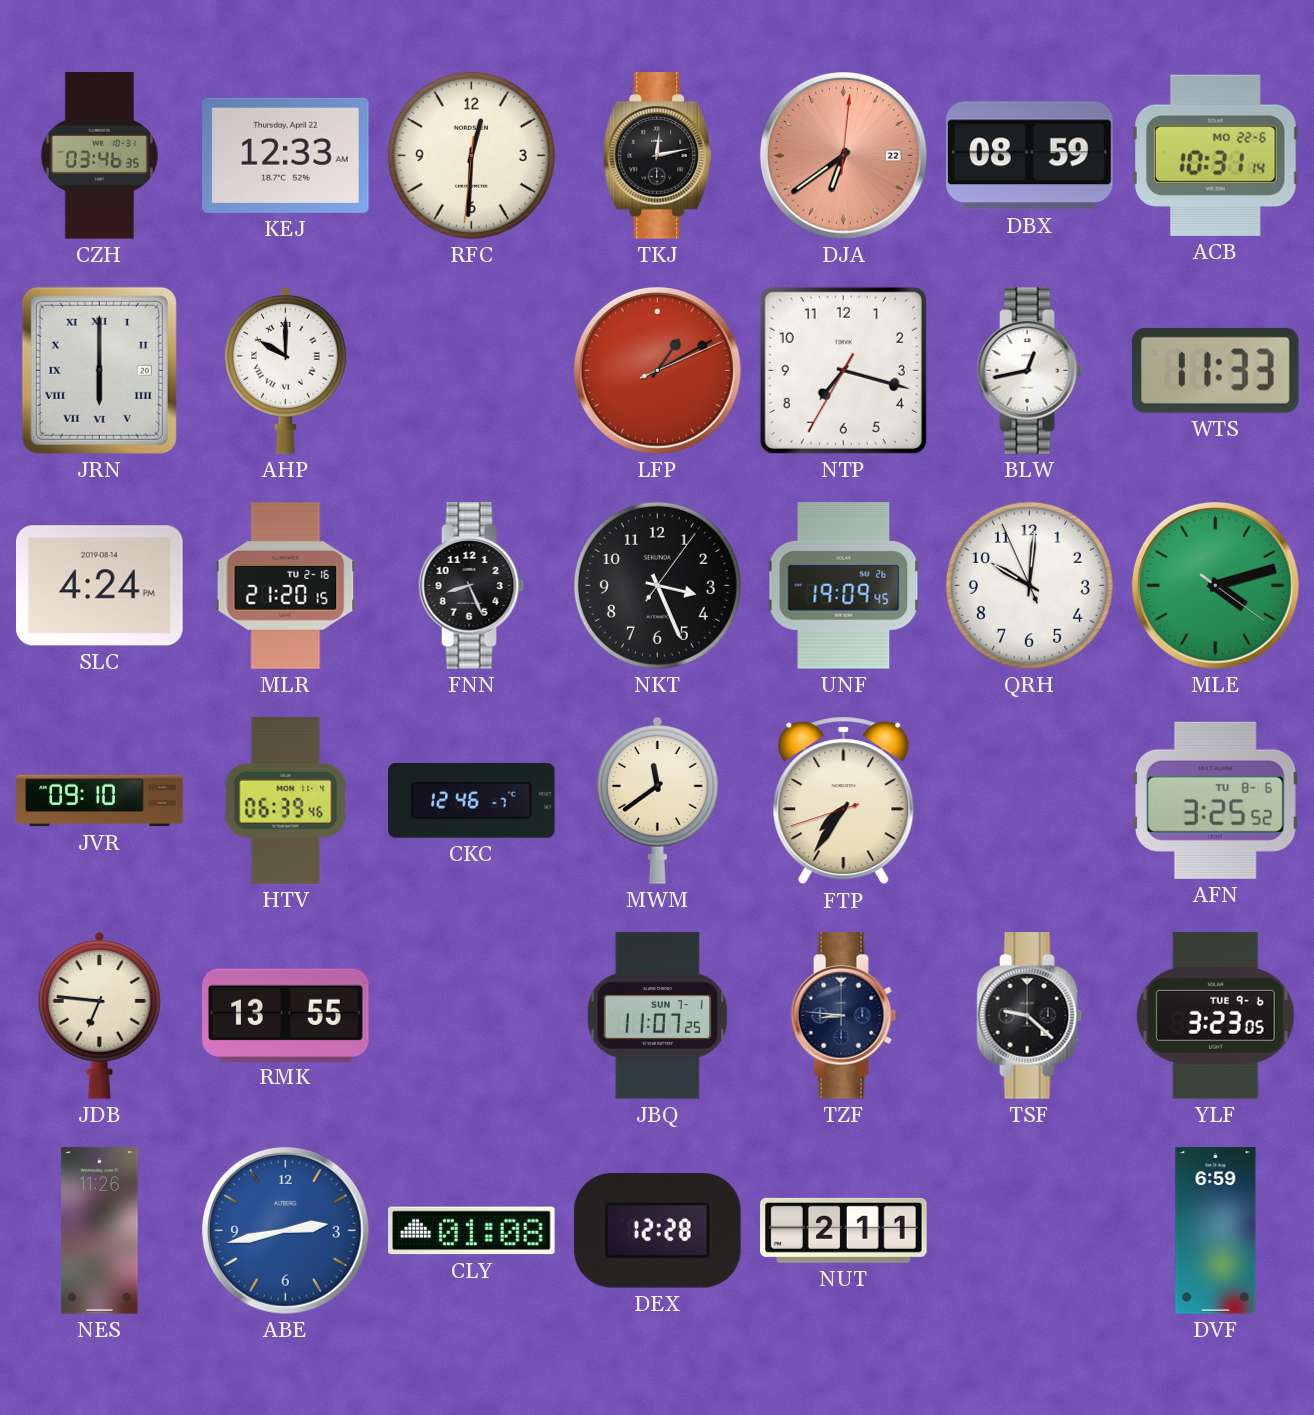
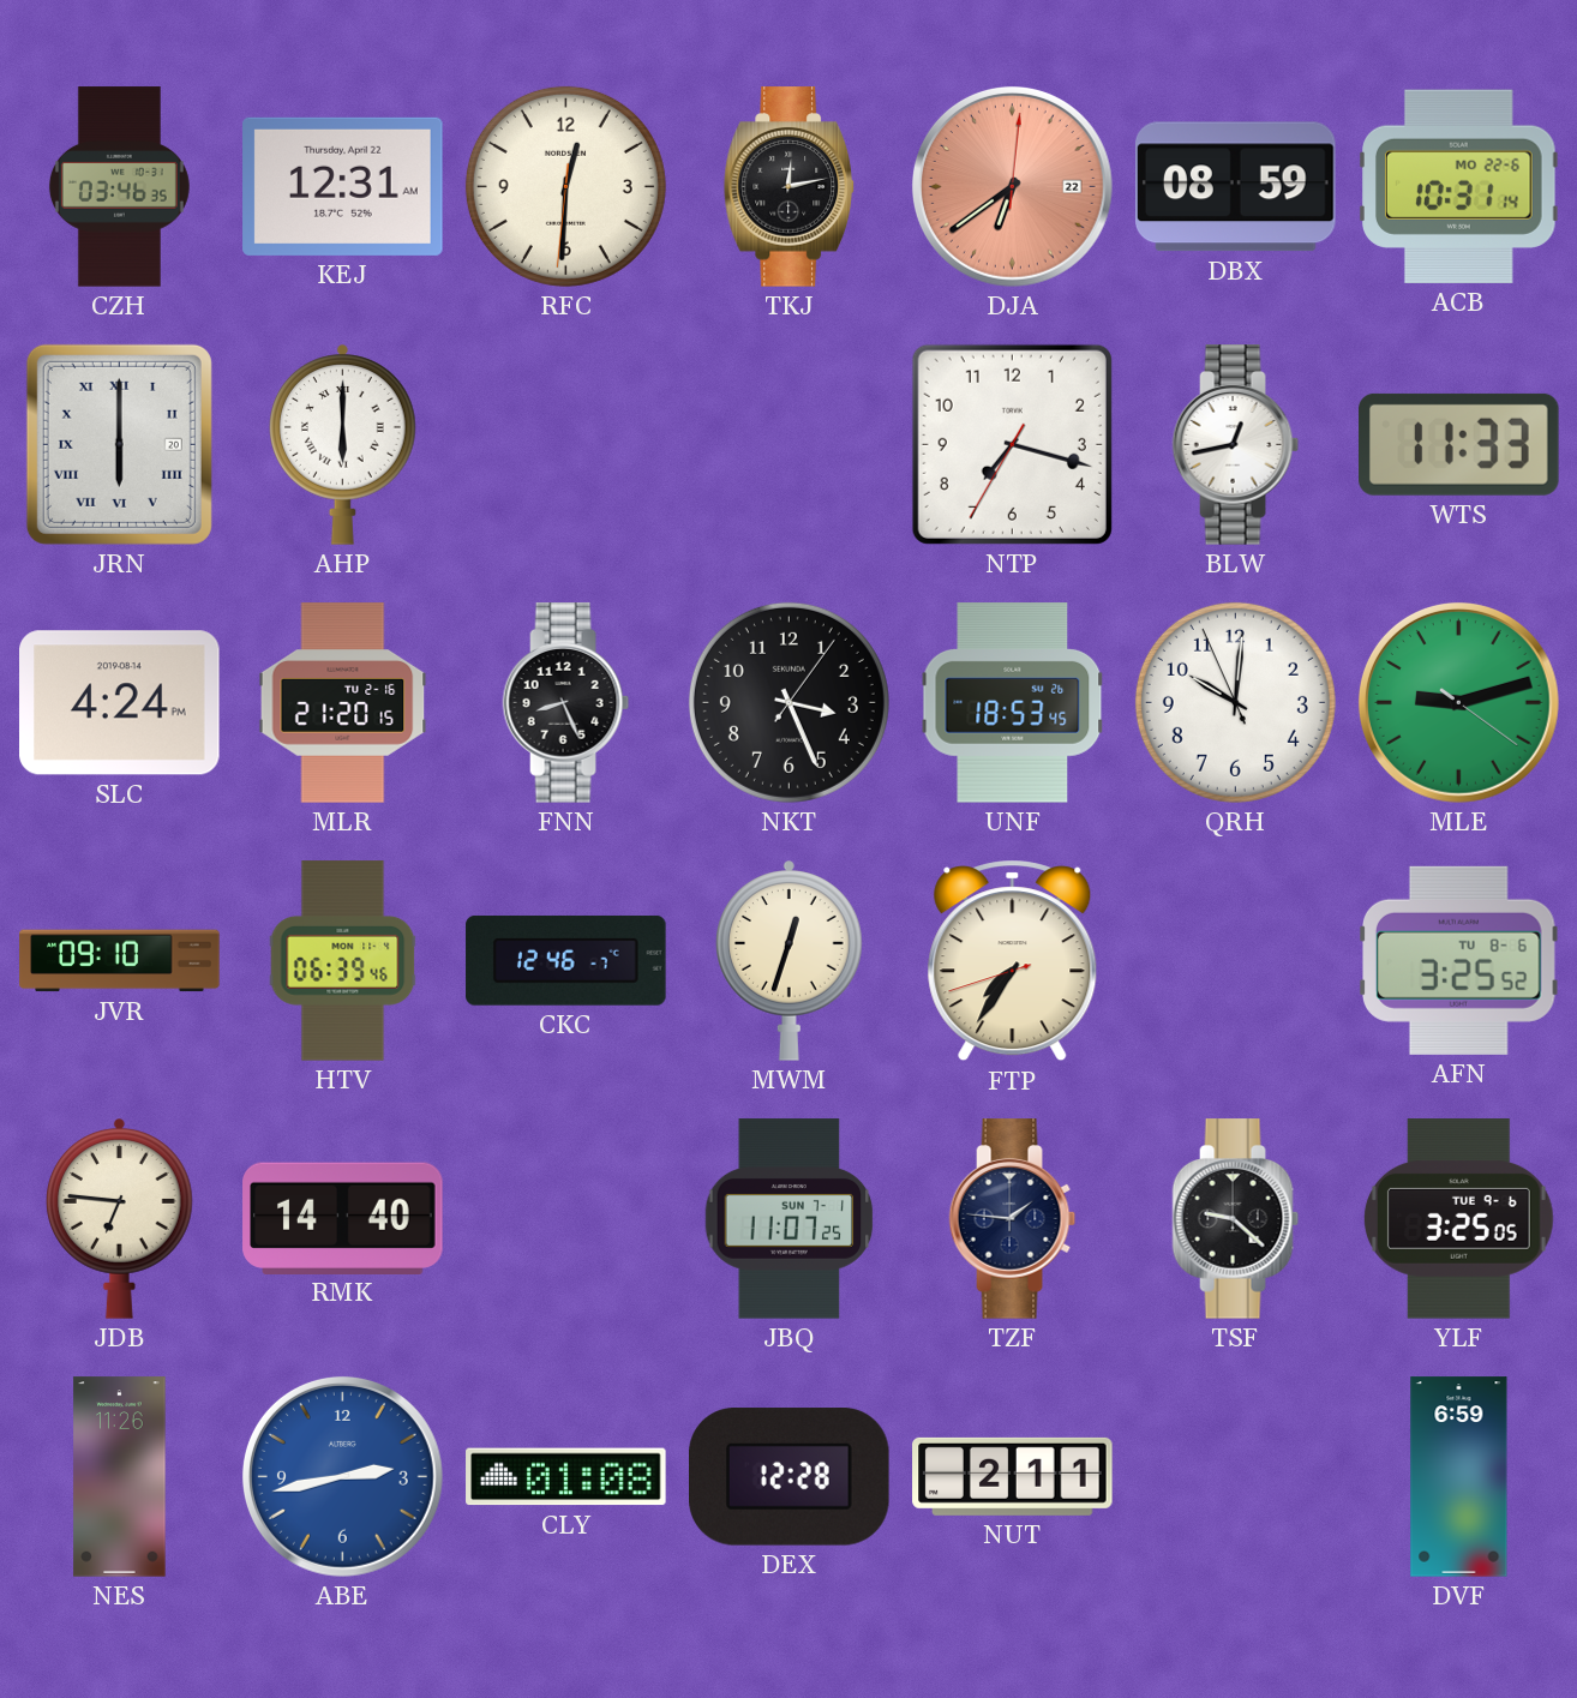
KEJ: 12:33 -> 12:31
AHP: 10:00 -> 6:00
LFP: 1:10 -> none
UNF: 19:09 -> 18:53
MLE: 4:12 -> 9:12
MWM: 11:39 -> 12:33
RMK: 13:55 -> 14:40
TZF: 8:46 -> 1:46
YLF: 3:23 -> 3:25
